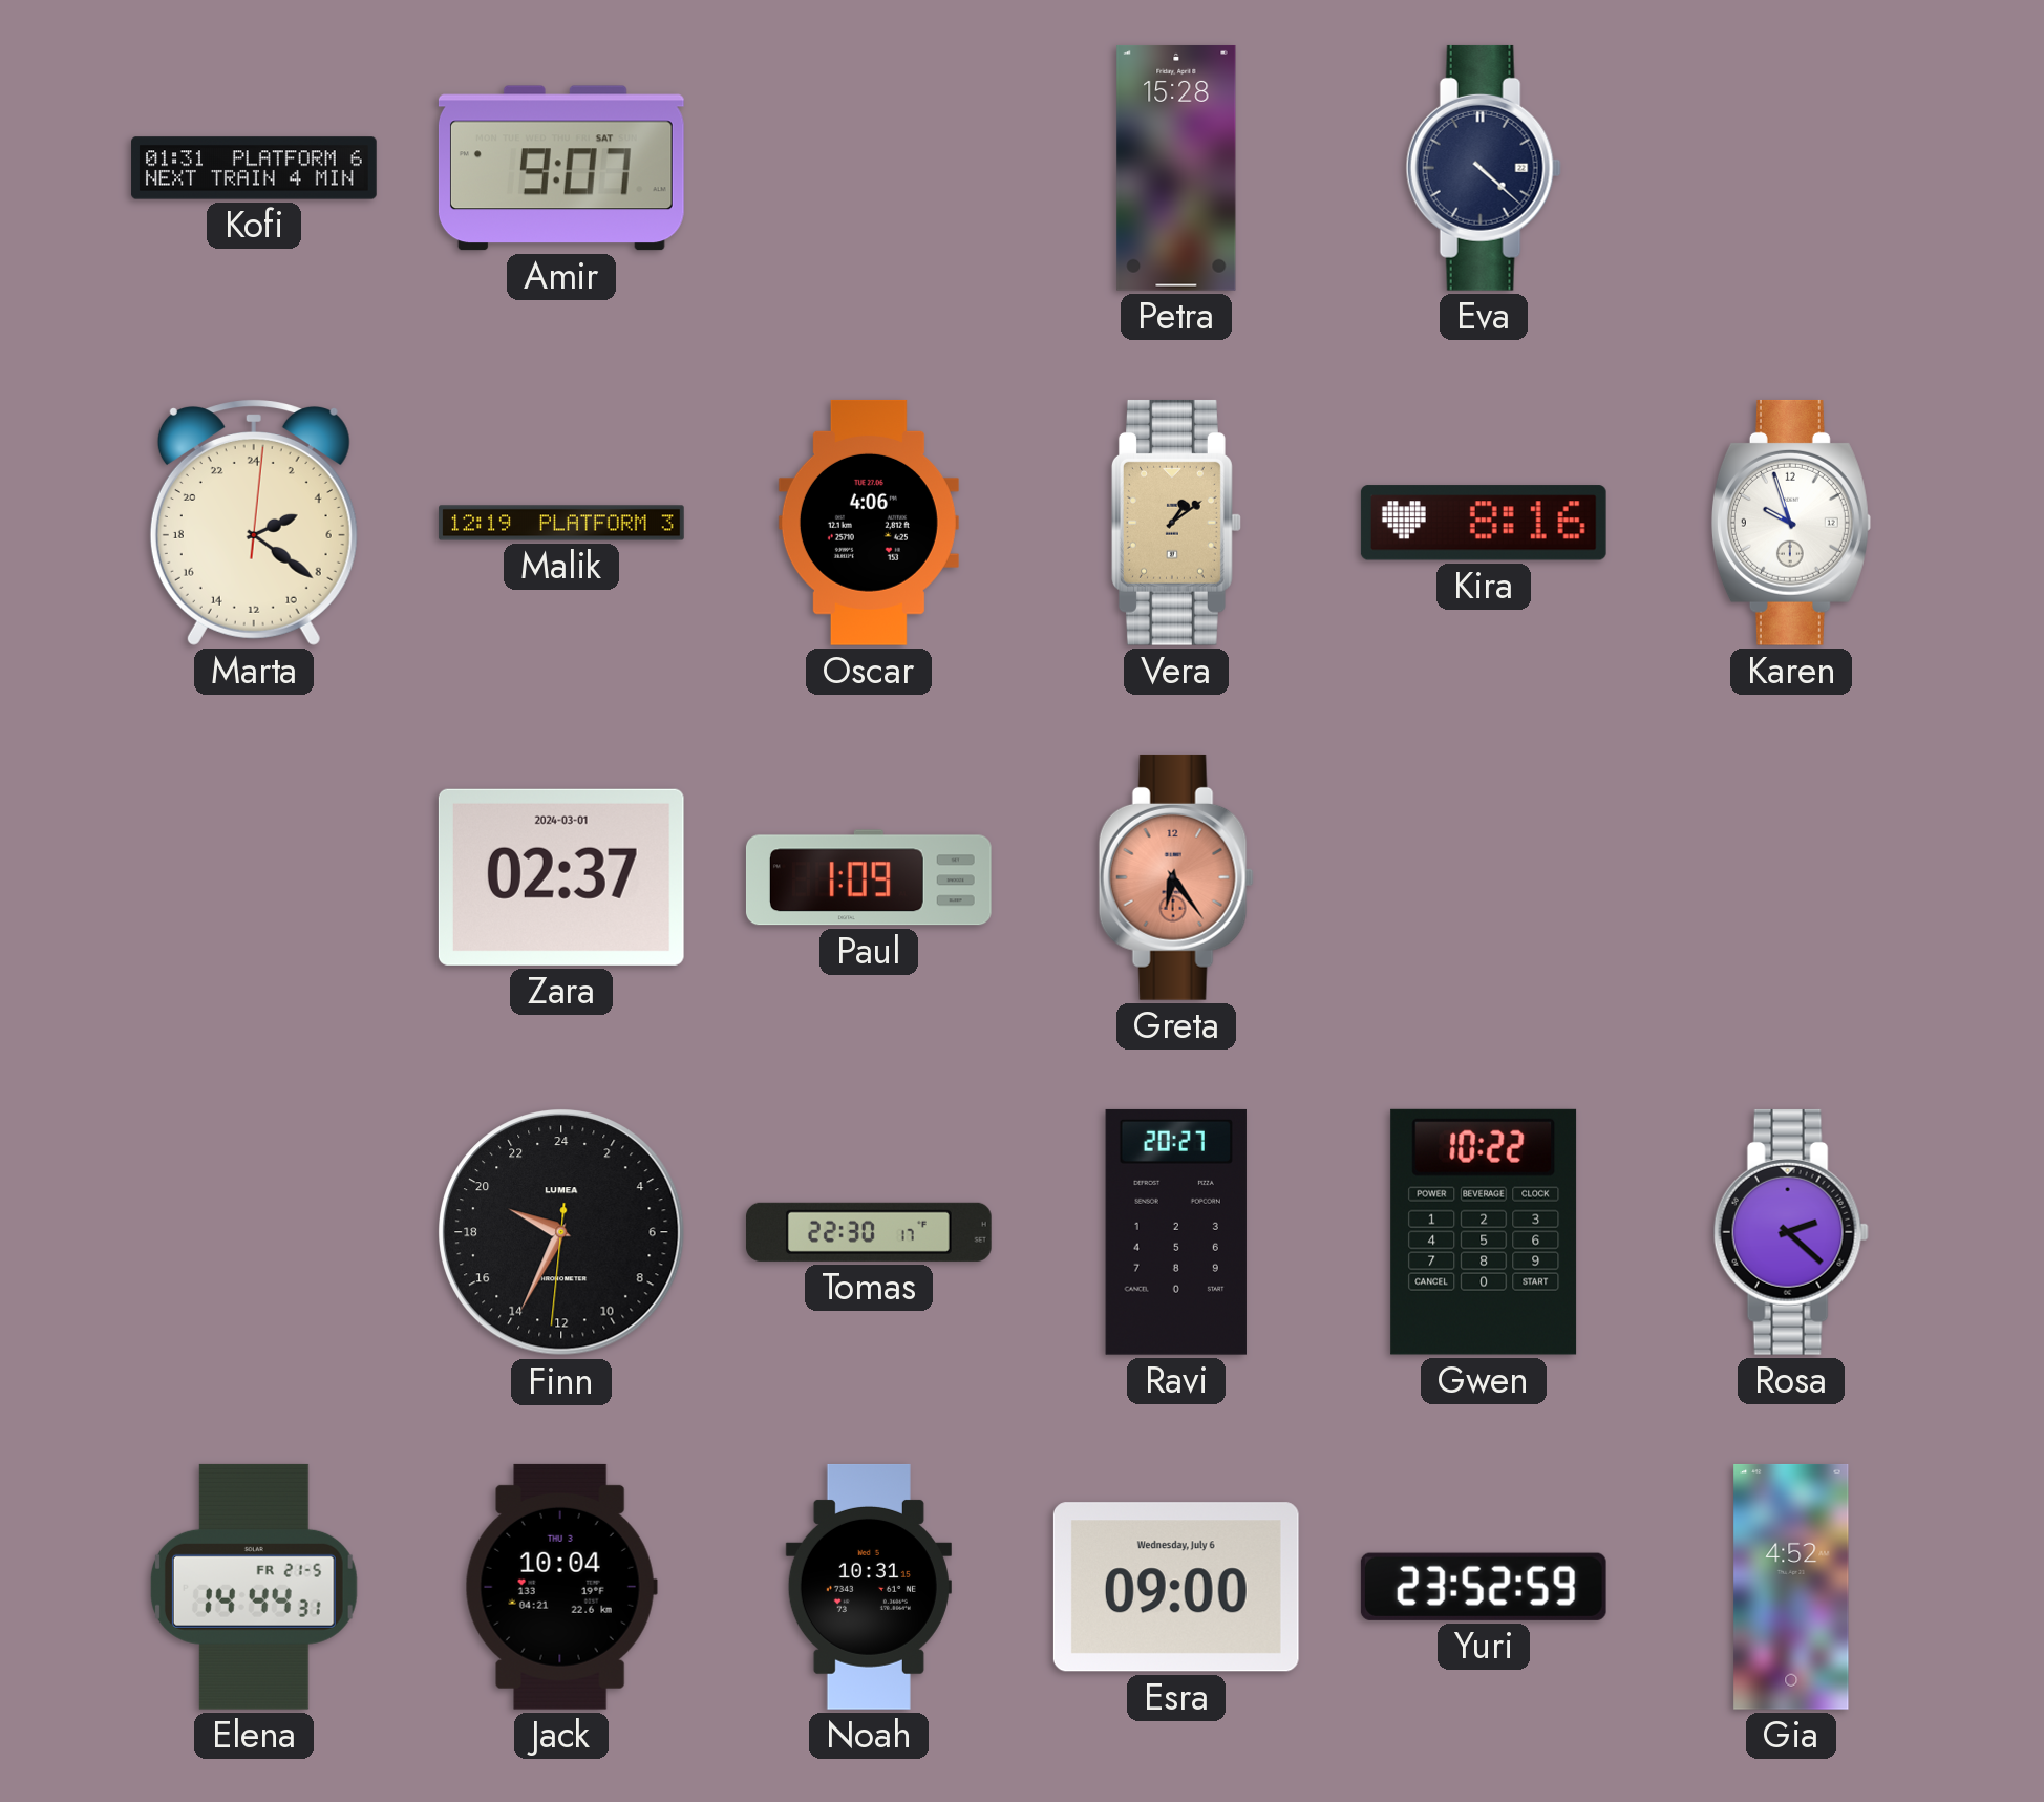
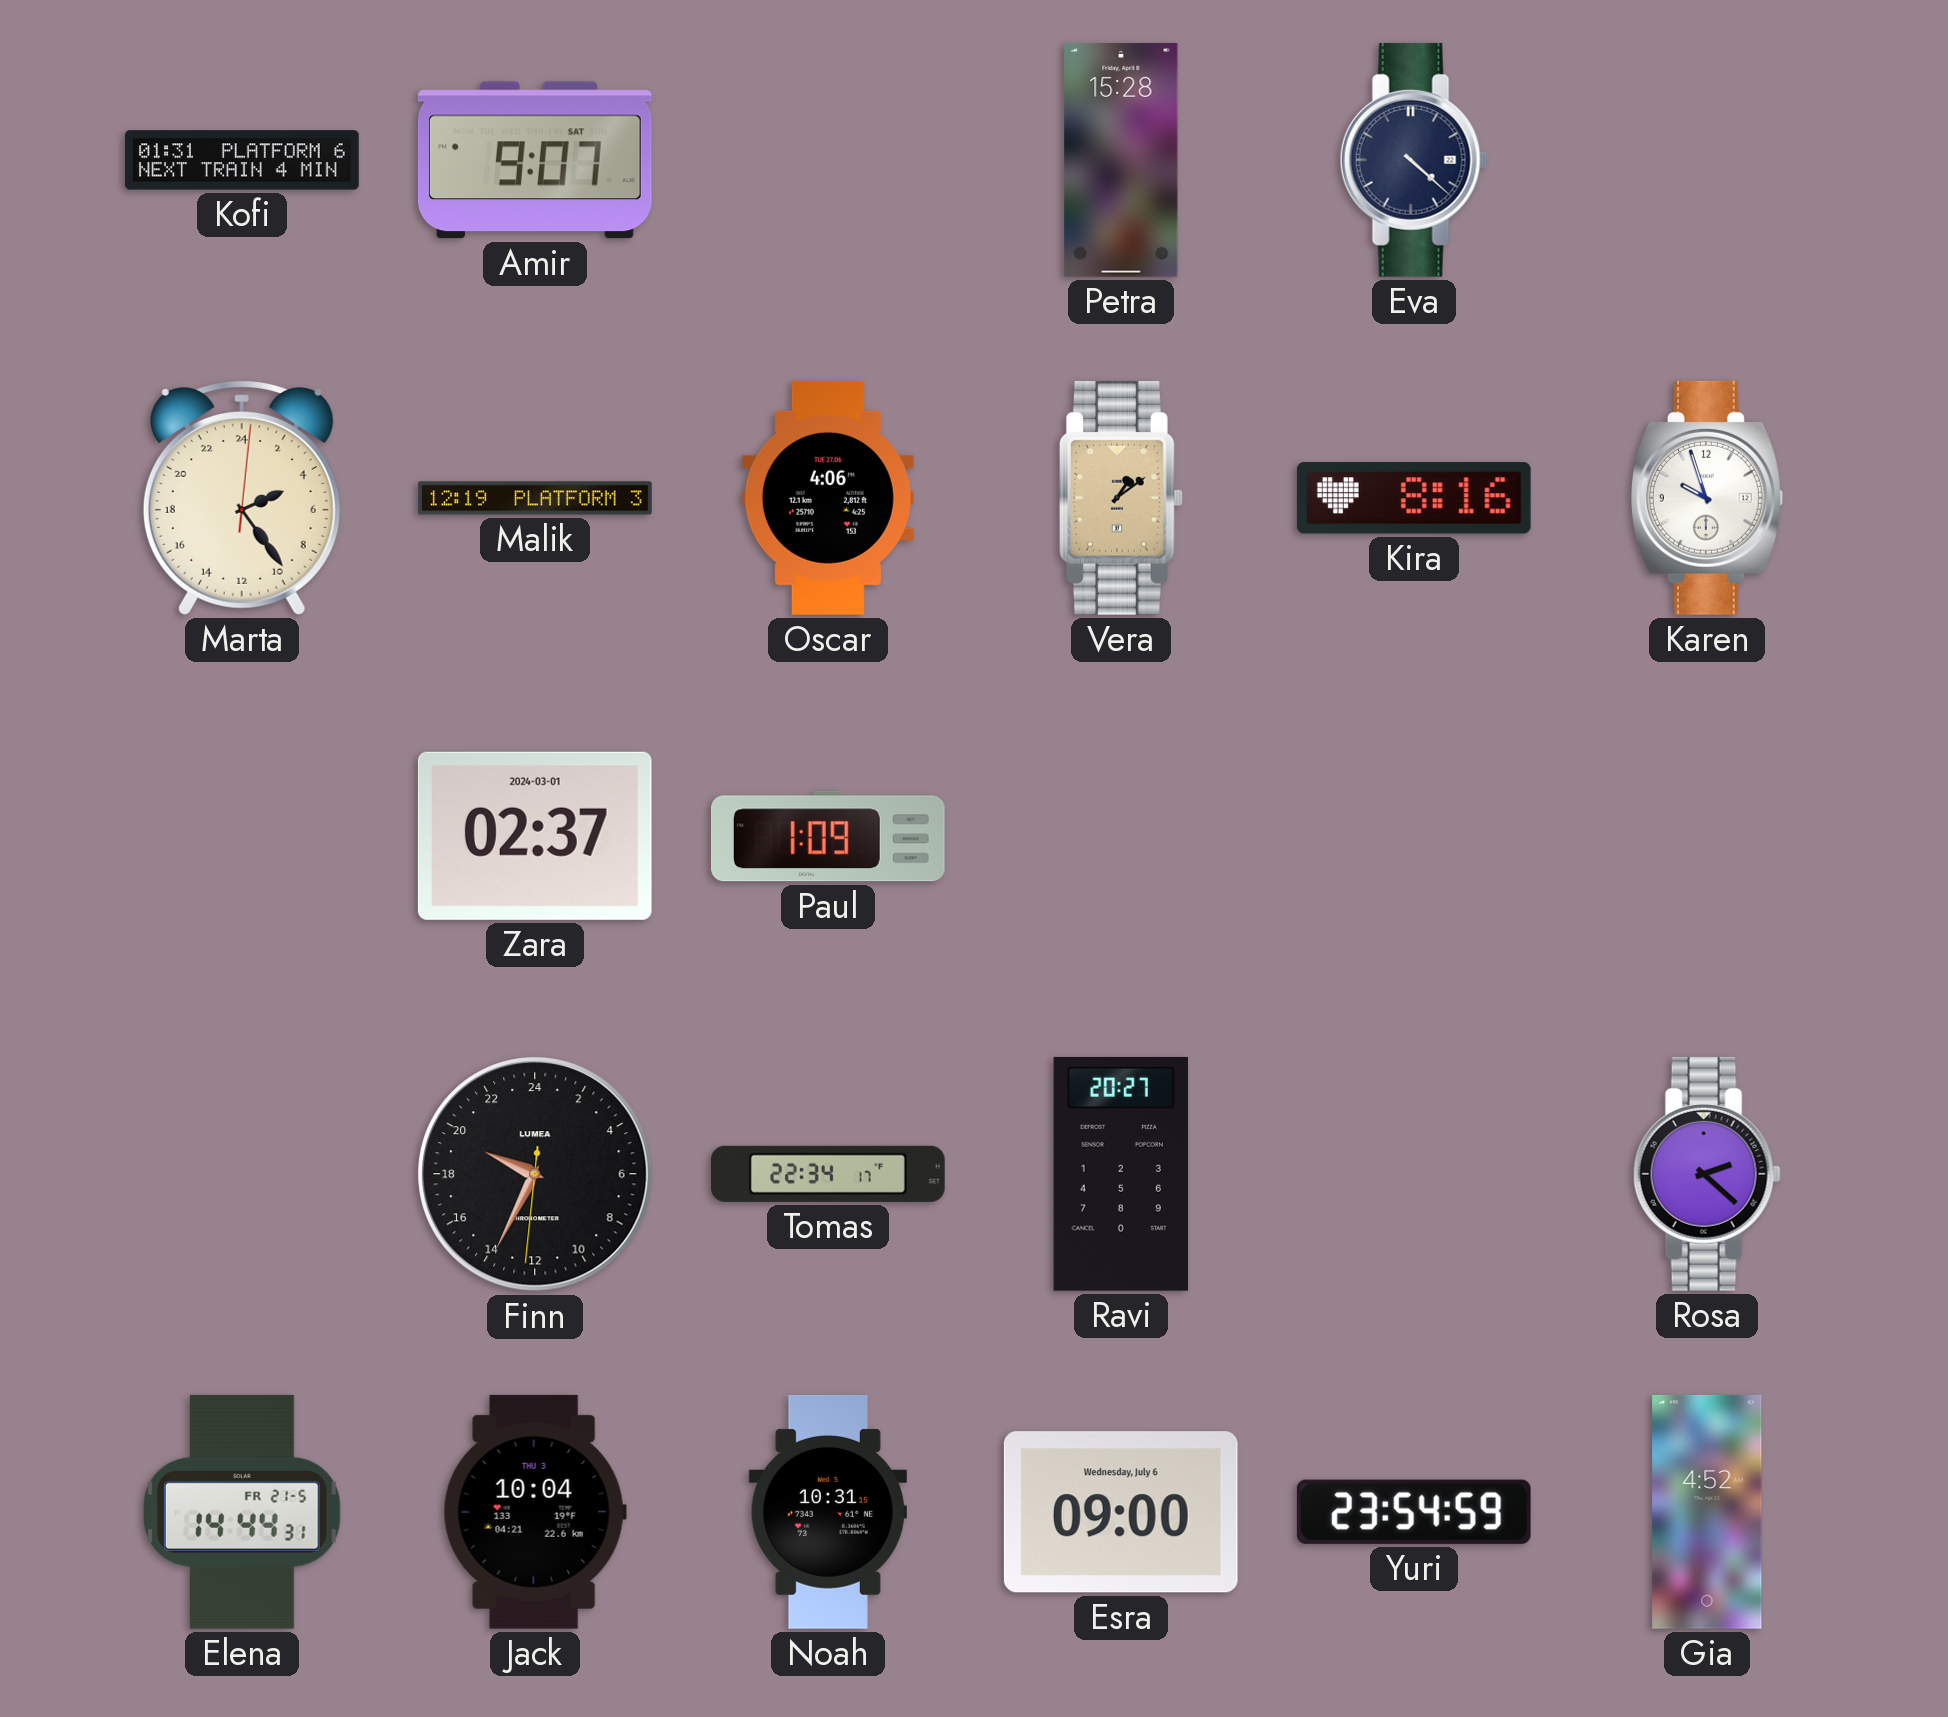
Marta: 4:21 -> 4:24
Greta: 6:24 -> none
Tomas: 22:30 -> 22:34
Gwen: 10:22 -> none
Yuri: 23:52 -> 23:54
